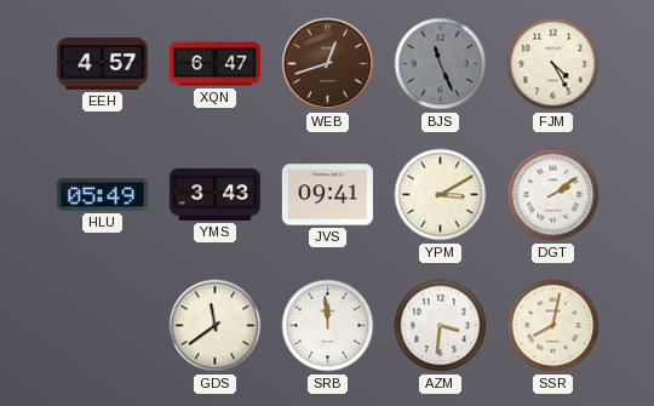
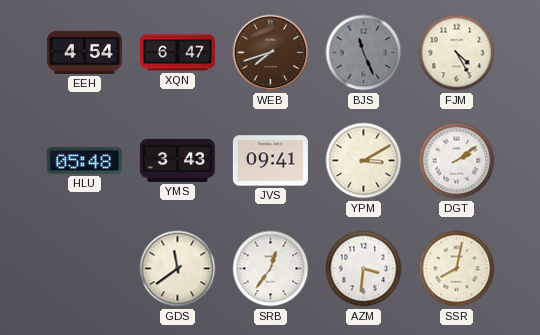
EEH: 4:57 -> 4:54
WEB: 12:42 -> 7:42
HLU: 05:49 -> 05:48
SRB: 11:59 -> 12:36
